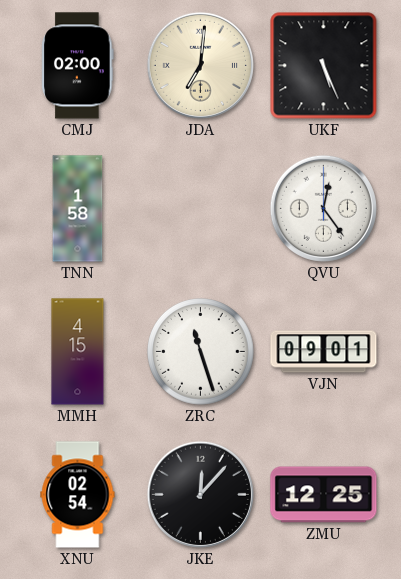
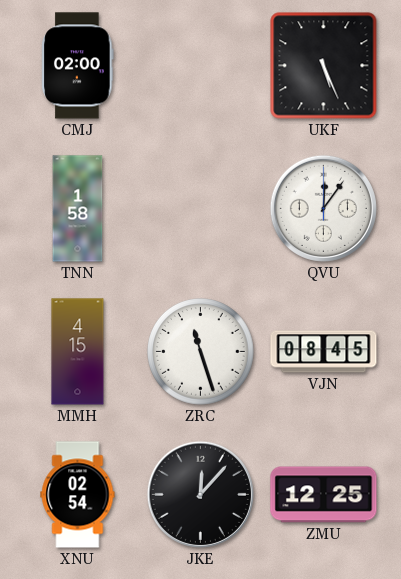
JDA: 7:01 -> none
QVU: 12:24 -> 12:06
VJN: 09:01 -> 08:45
